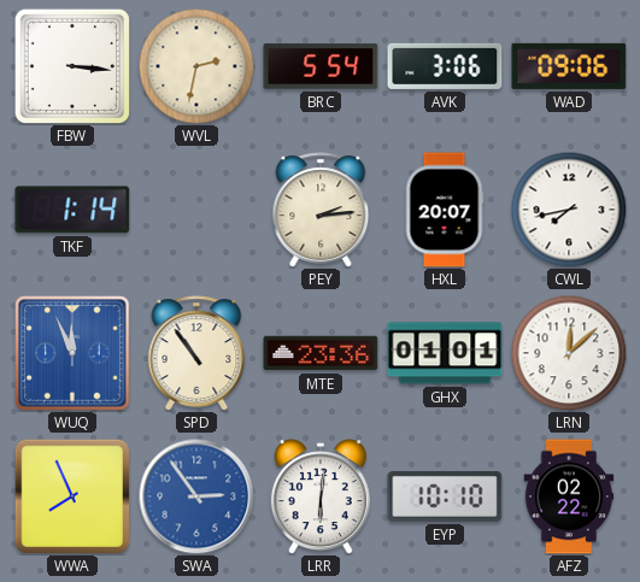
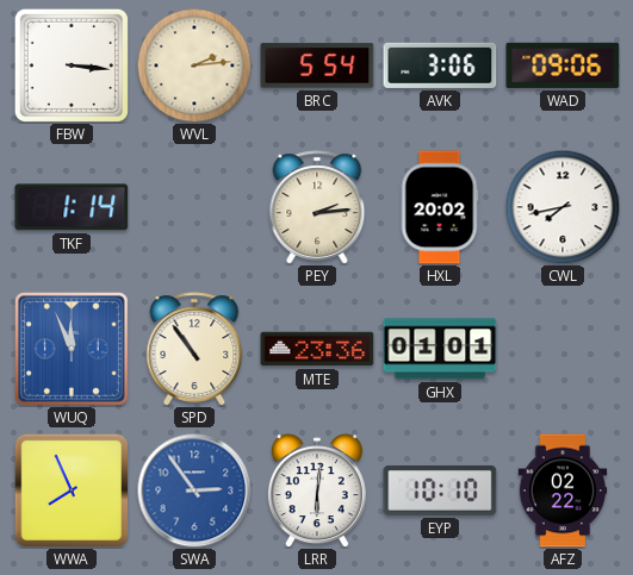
WVL: 2:32 -> 2:14
HXL: 20:07 -> 20:02
LRN: 12:08 -> none
